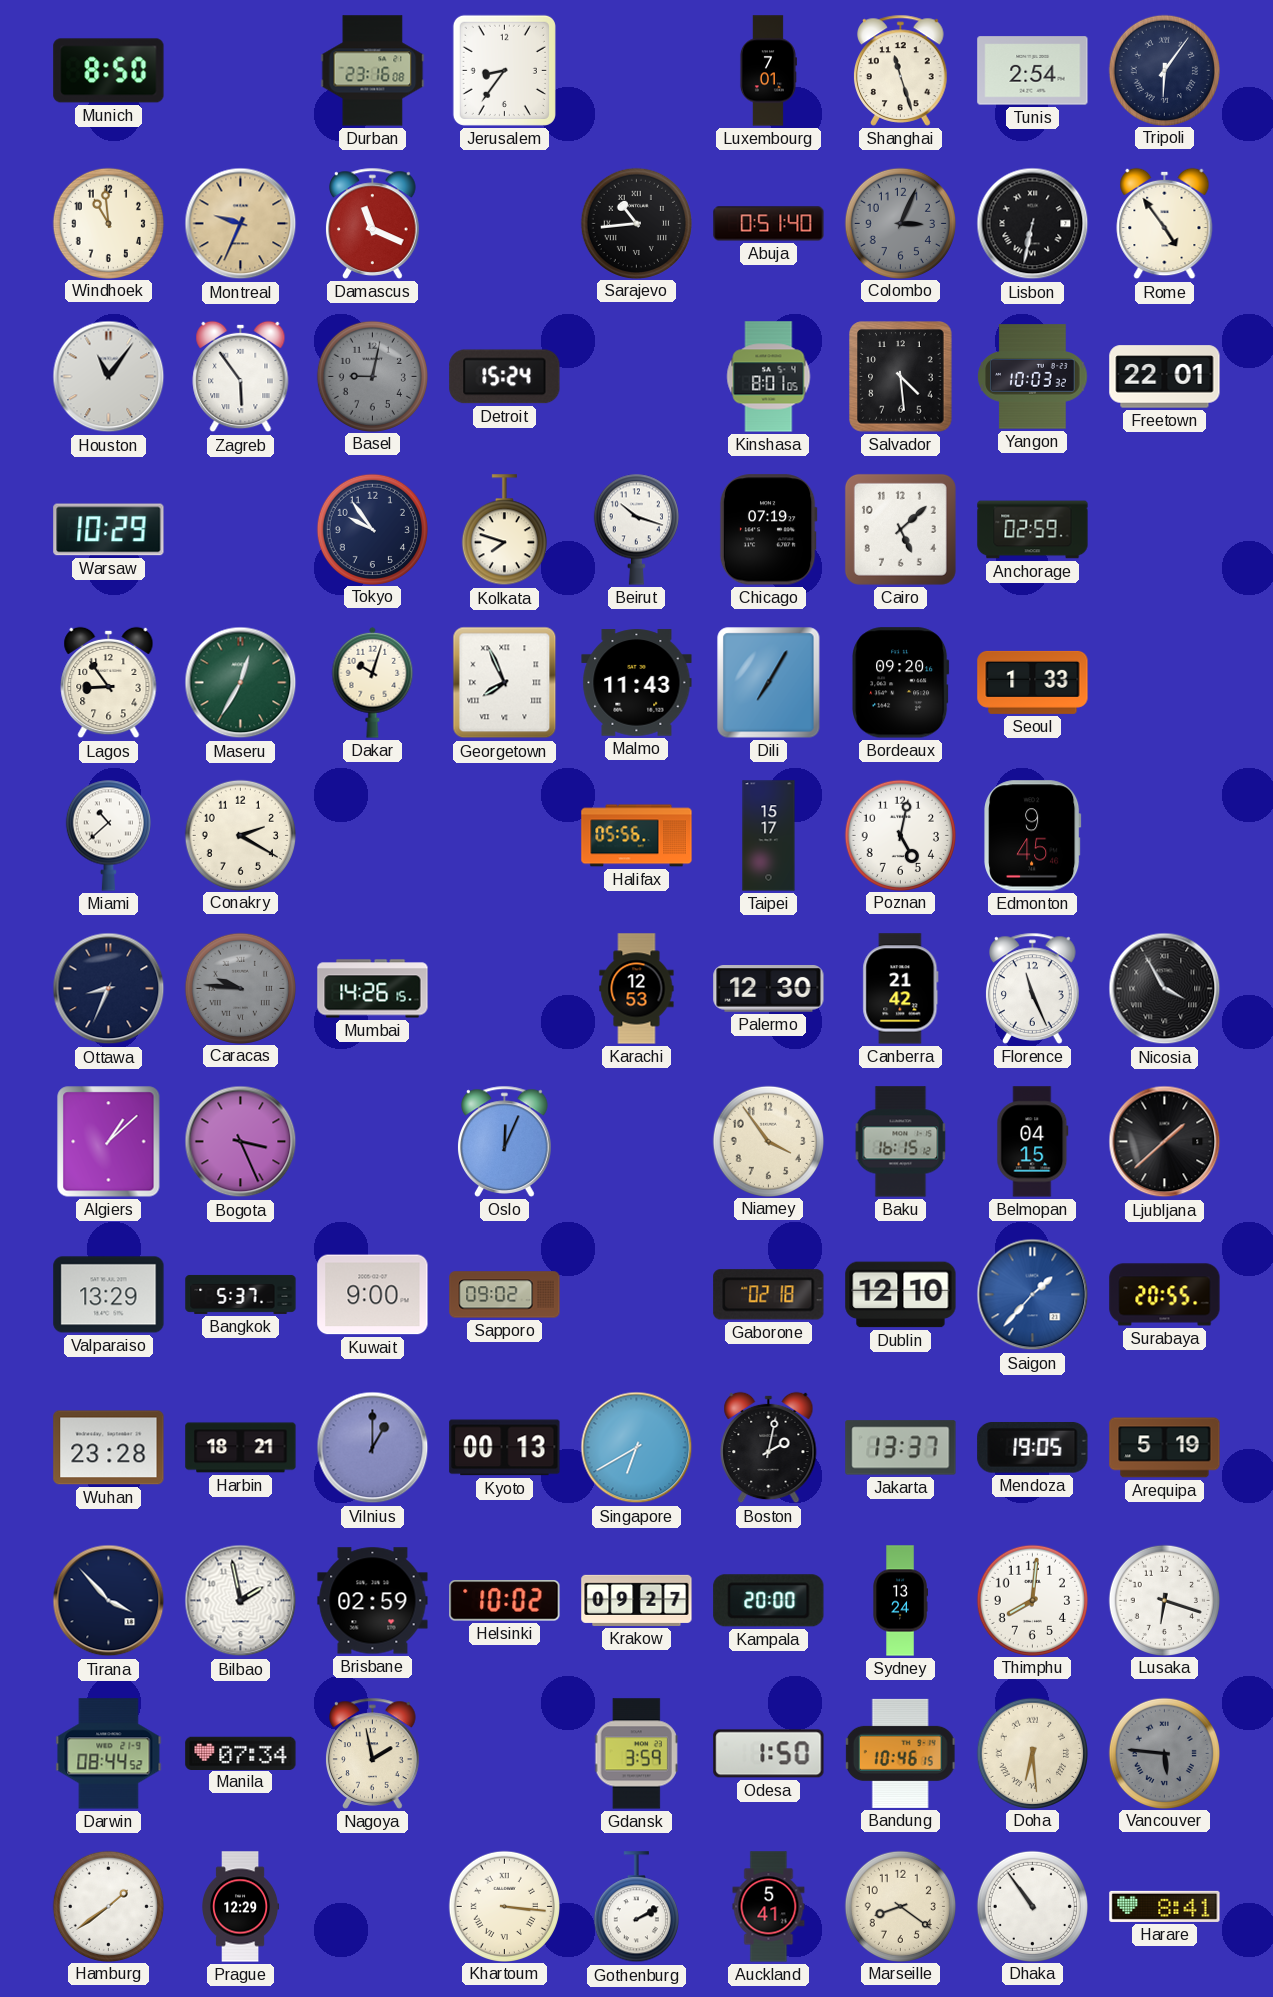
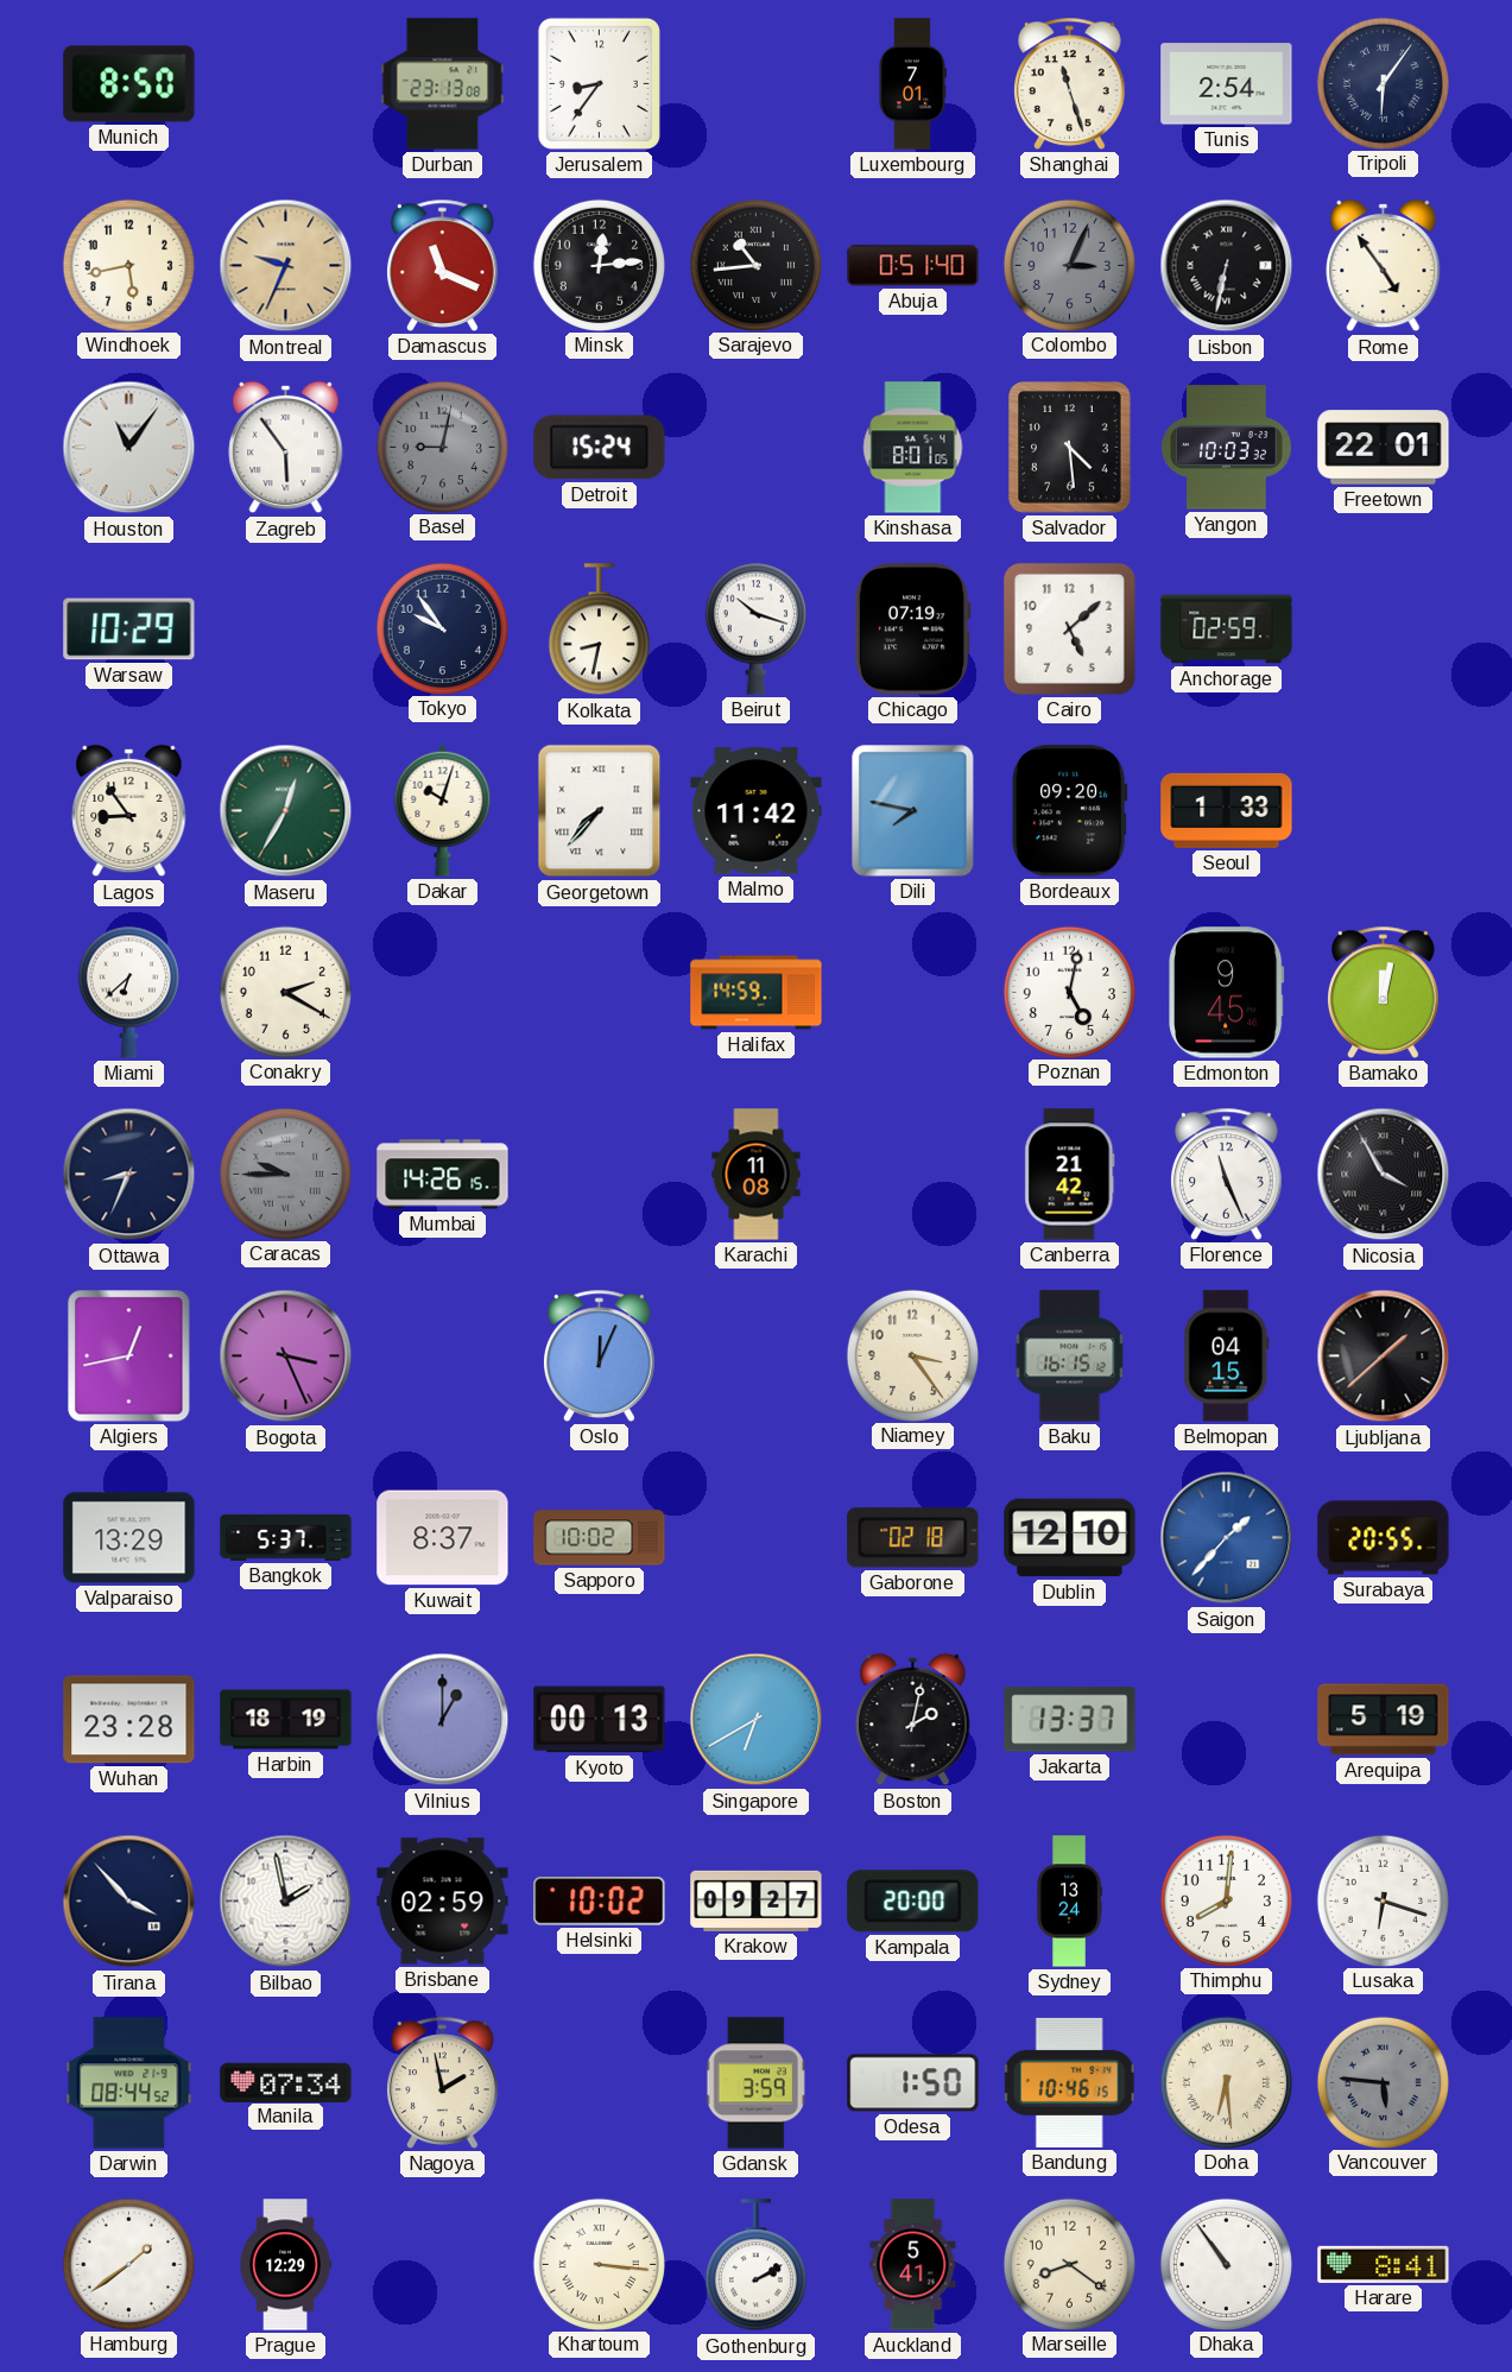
Durban: 23:16 -> 23:13
Windhoek: 10:59 -> 5:43
Minsk: none -> 12:14
Kolkata: 7:48 -> 8:32
Georgetown: 7:56 -> 7:37
Malmo: 11:43 -> 11:42
Dili: 7:05 -> 7:47
Miami: 10:38 -> 6:38
Halifax: 05:56 -> 14:59
Taipei: 15:17 -> none
Bamako: none -> 12:02
Caracas: 9:46 -> 9:45
Karachi: 12:53 -> 11:08
Palermo: 12:30 -> none
Algiers: 1:08 -> 12:43
Niamey: 3:54 -> 3:24
Kuwait: 9:00 -> 8:37
Sapporo: 09:02 -> 10:02
Harbin: 18:21 -> 18:19
Mendoza: 19:05 -> none
